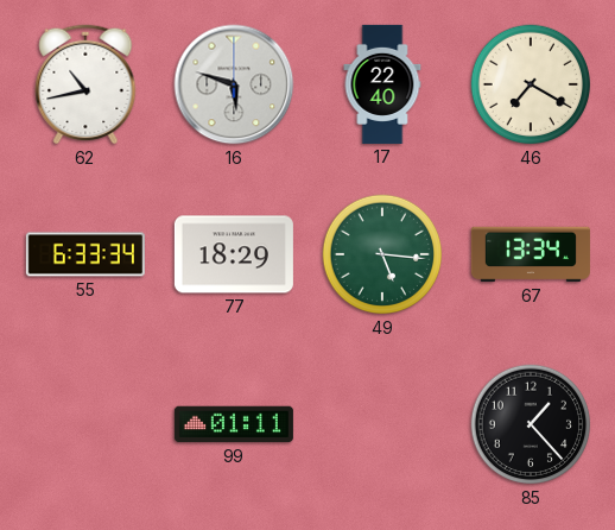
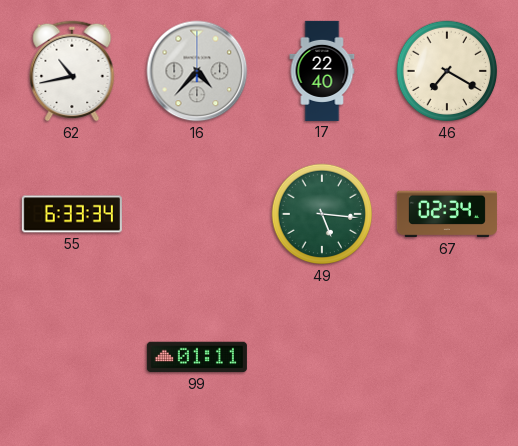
16: 5:48 -> 4:37
77: 18:29 -> none
67: 13:34 -> 02:34
85: 1:23 -> none
